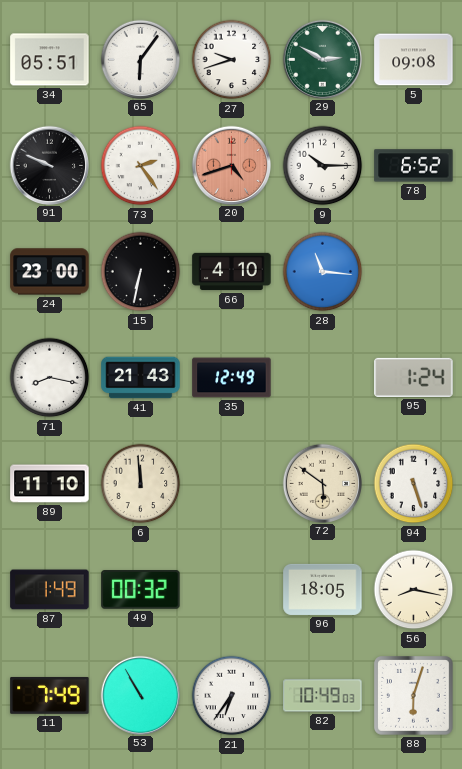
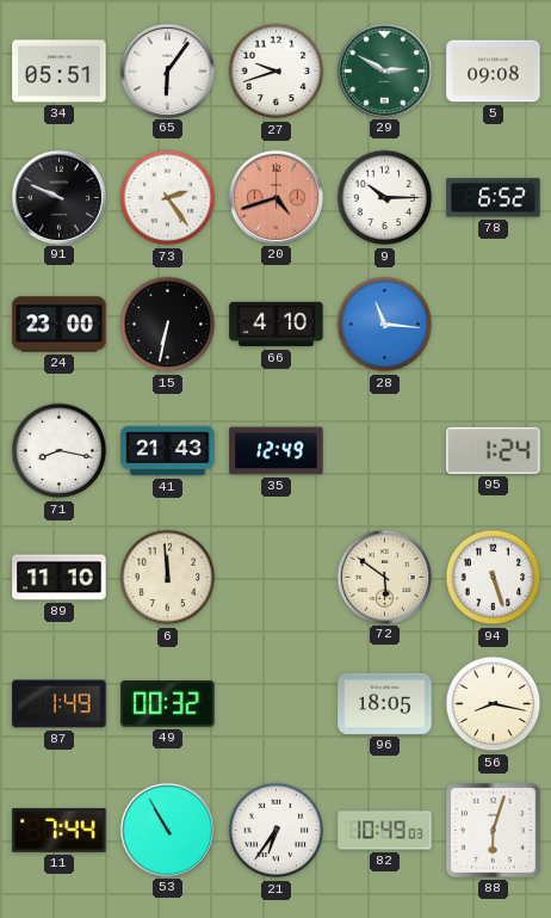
11: 7:49 -> 7:44
